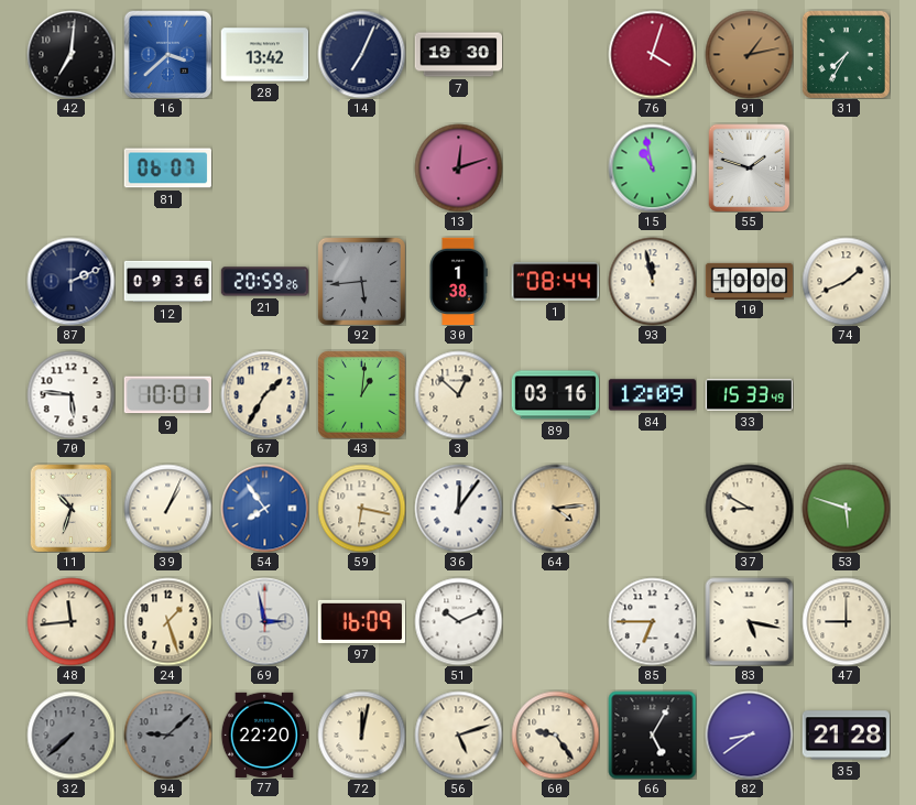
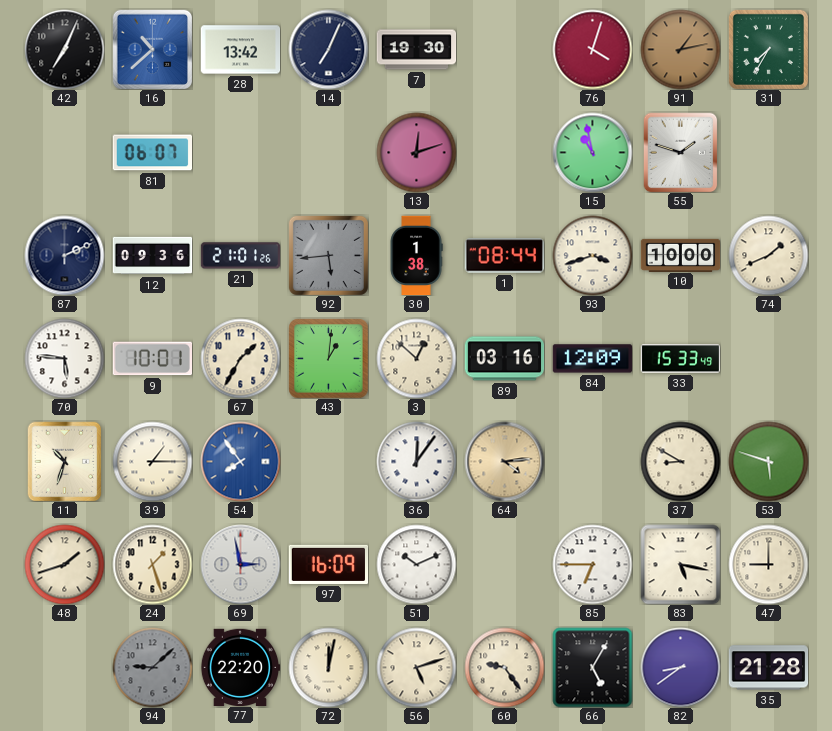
42: 7:01 -> 7:04
16: 3:38 -> 10:38
21: 20:59 -> 21:01
93: 11:58 -> 3:42
39: 1:04 -> 1:15
59: 6:17 -> none
48: 11:44 -> 1:42
32: 7:38 -> none
